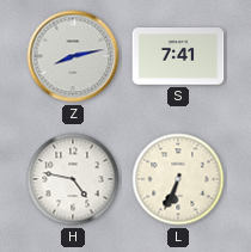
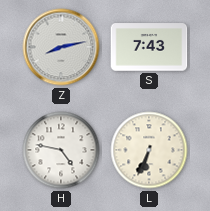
S: 7:41 -> 7:43
